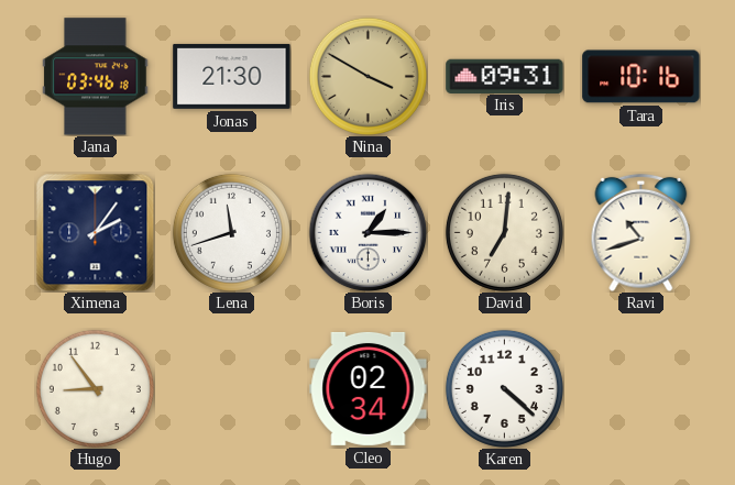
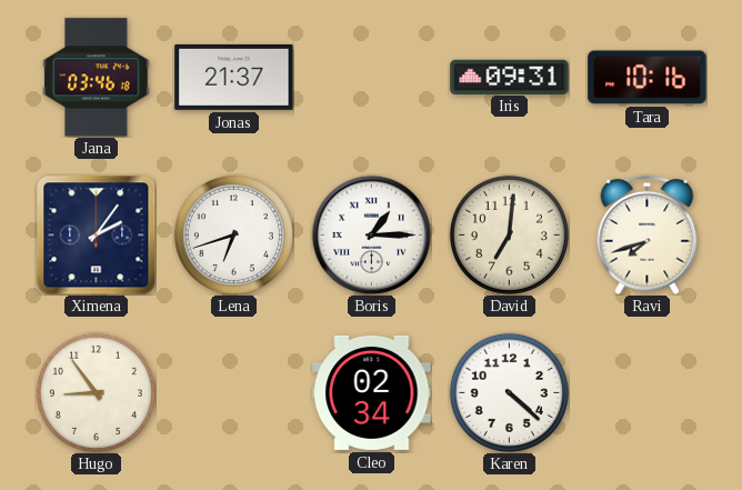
Jonas: 21:30 -> 21:37
Nina: 3:50 -> none
Lena: 11:42 -> 6:42
Ravi: 10:42 -> 7:42
